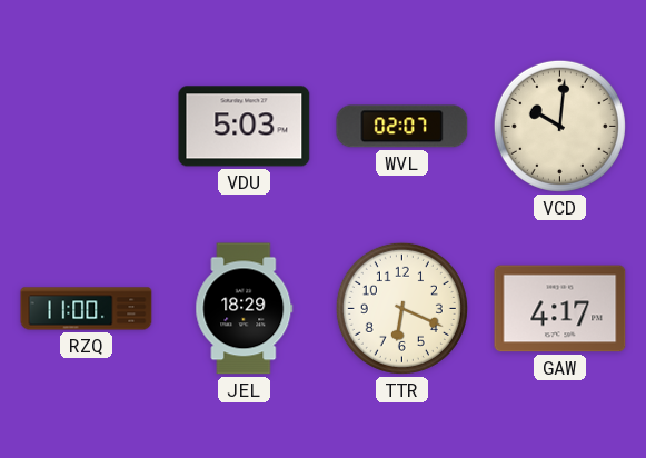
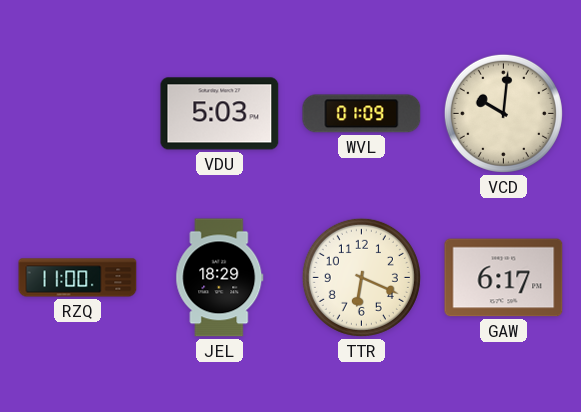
WVL: 02:07 -> 01:09
GAW: 4:17 -> 6:17
